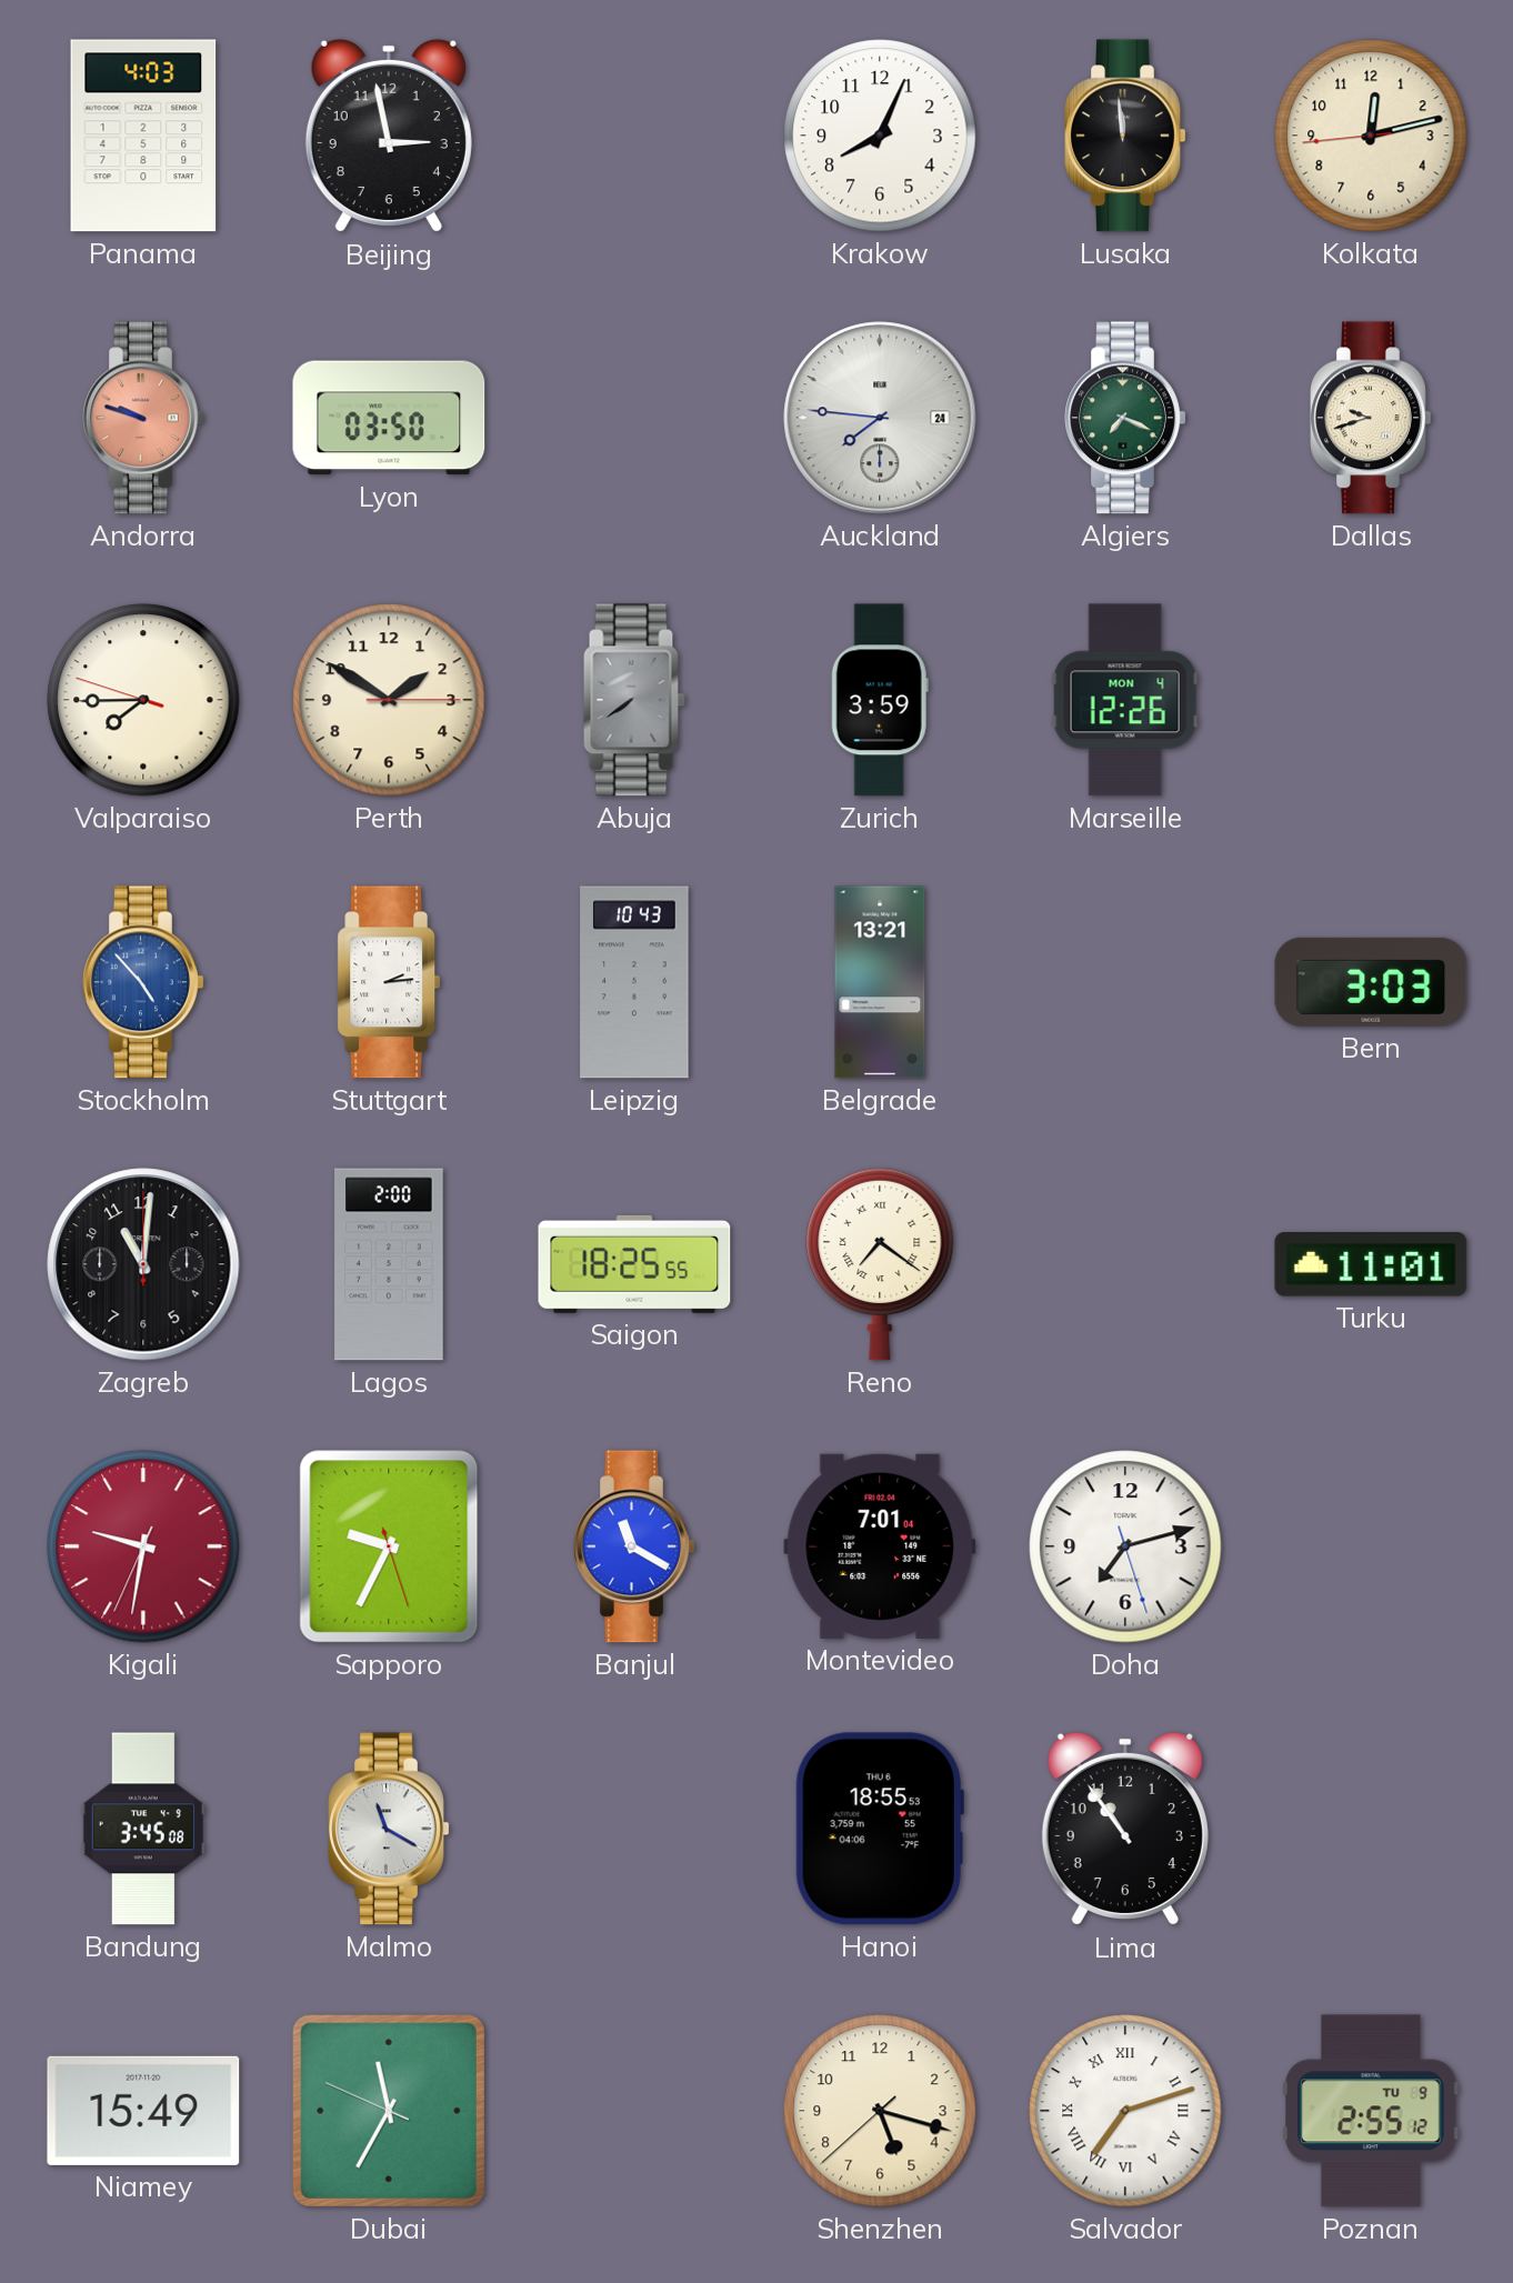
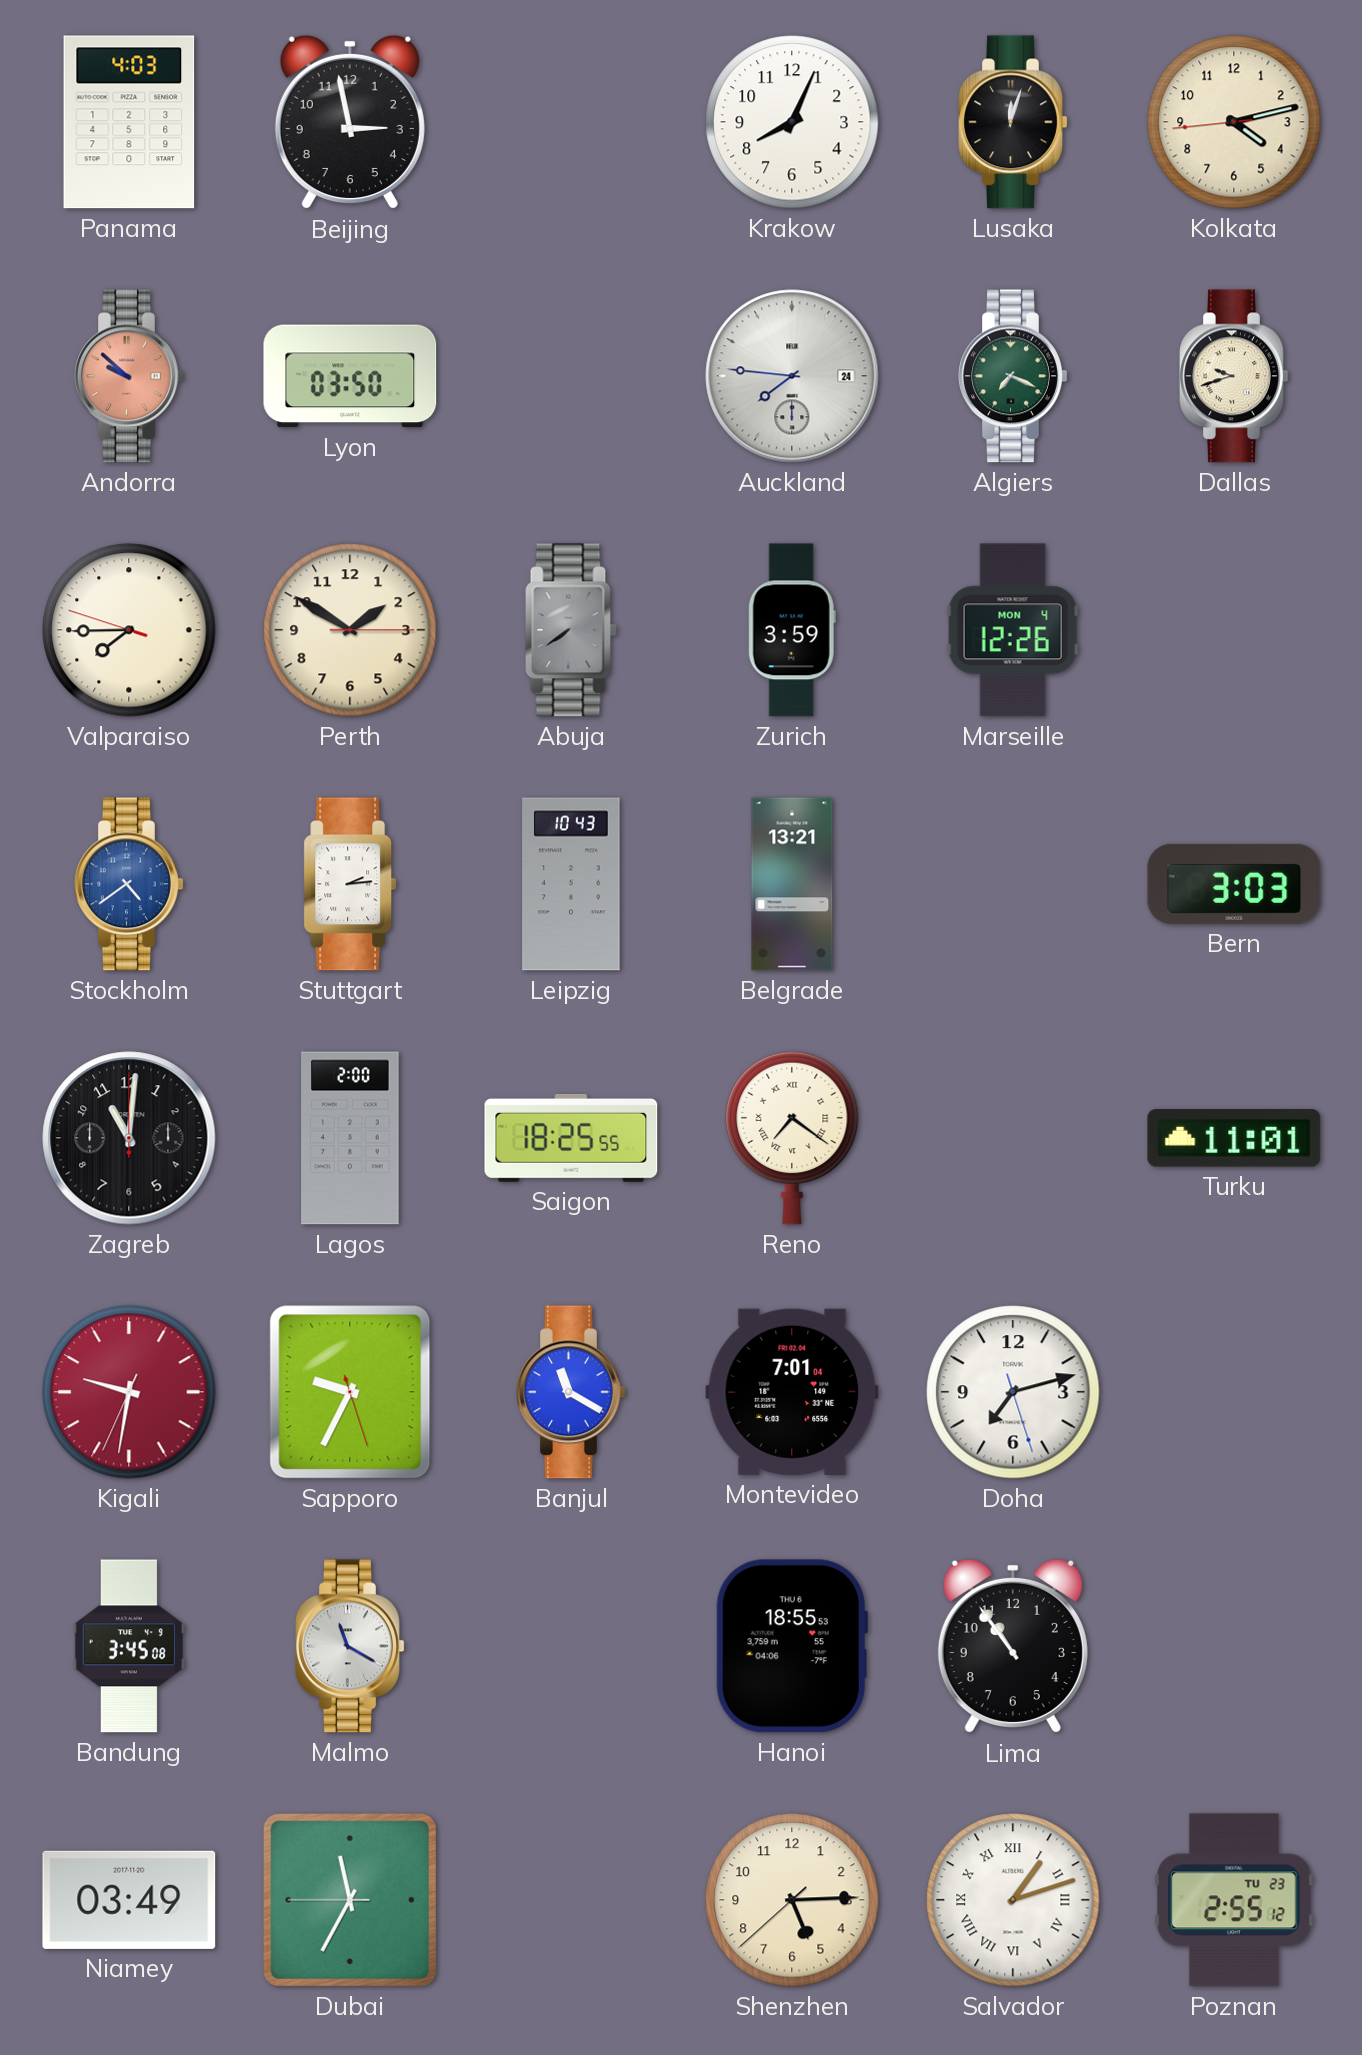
Lusaka: 11:59 -> 12:03
Kolkata: 12:12 -> 4:12
Andorra: 9:48 -> 9:52
Stockholm: 4:53 -> 4:39
Niamey: 15:49 -> 03:49
Dubai: 11:34:49 -> 11:34:45
Shenzhen: 5:17 -> 5:14
Salvador: 7:12 -> 1:12
Poznan date: TU 9 -> TU 23
